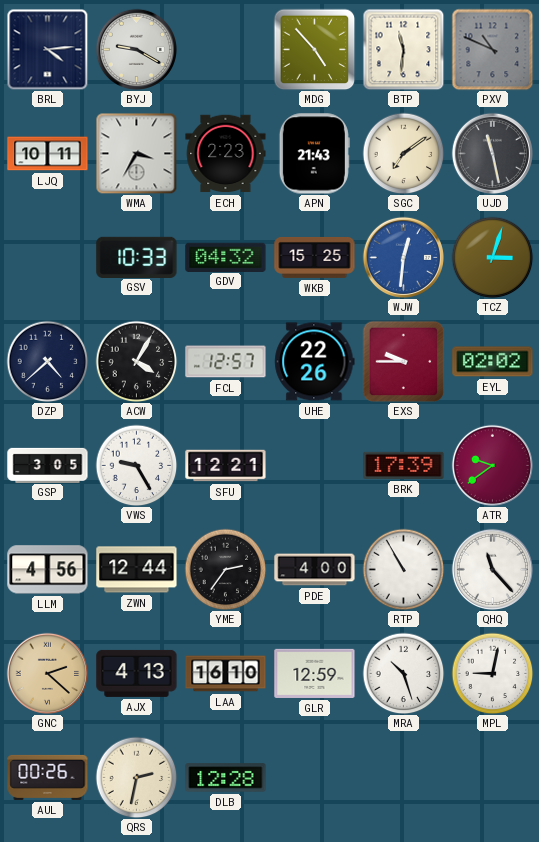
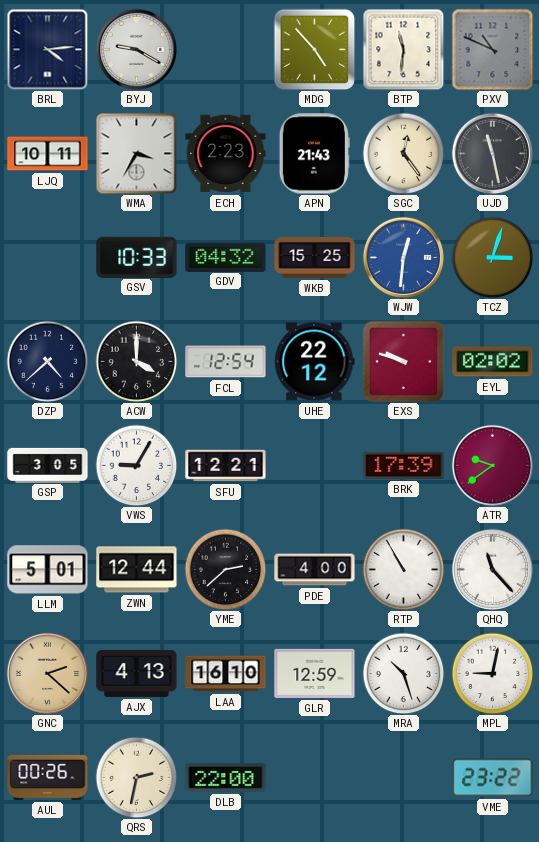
SGC: 7:09 -> 12:24
ACW: 4:05 -> 4:00
FCL: 12:57 -> 12:54
UHE: 22:26 -> 22:12
EXS: 9:45 -> 9:48
VWS: 9:25 -> 9:05
LLM: 4:56 -> 5:01
YME: 2:36 -> 2:38
DLB: 12:28 -> 22:00
VME: none -> 23:22
